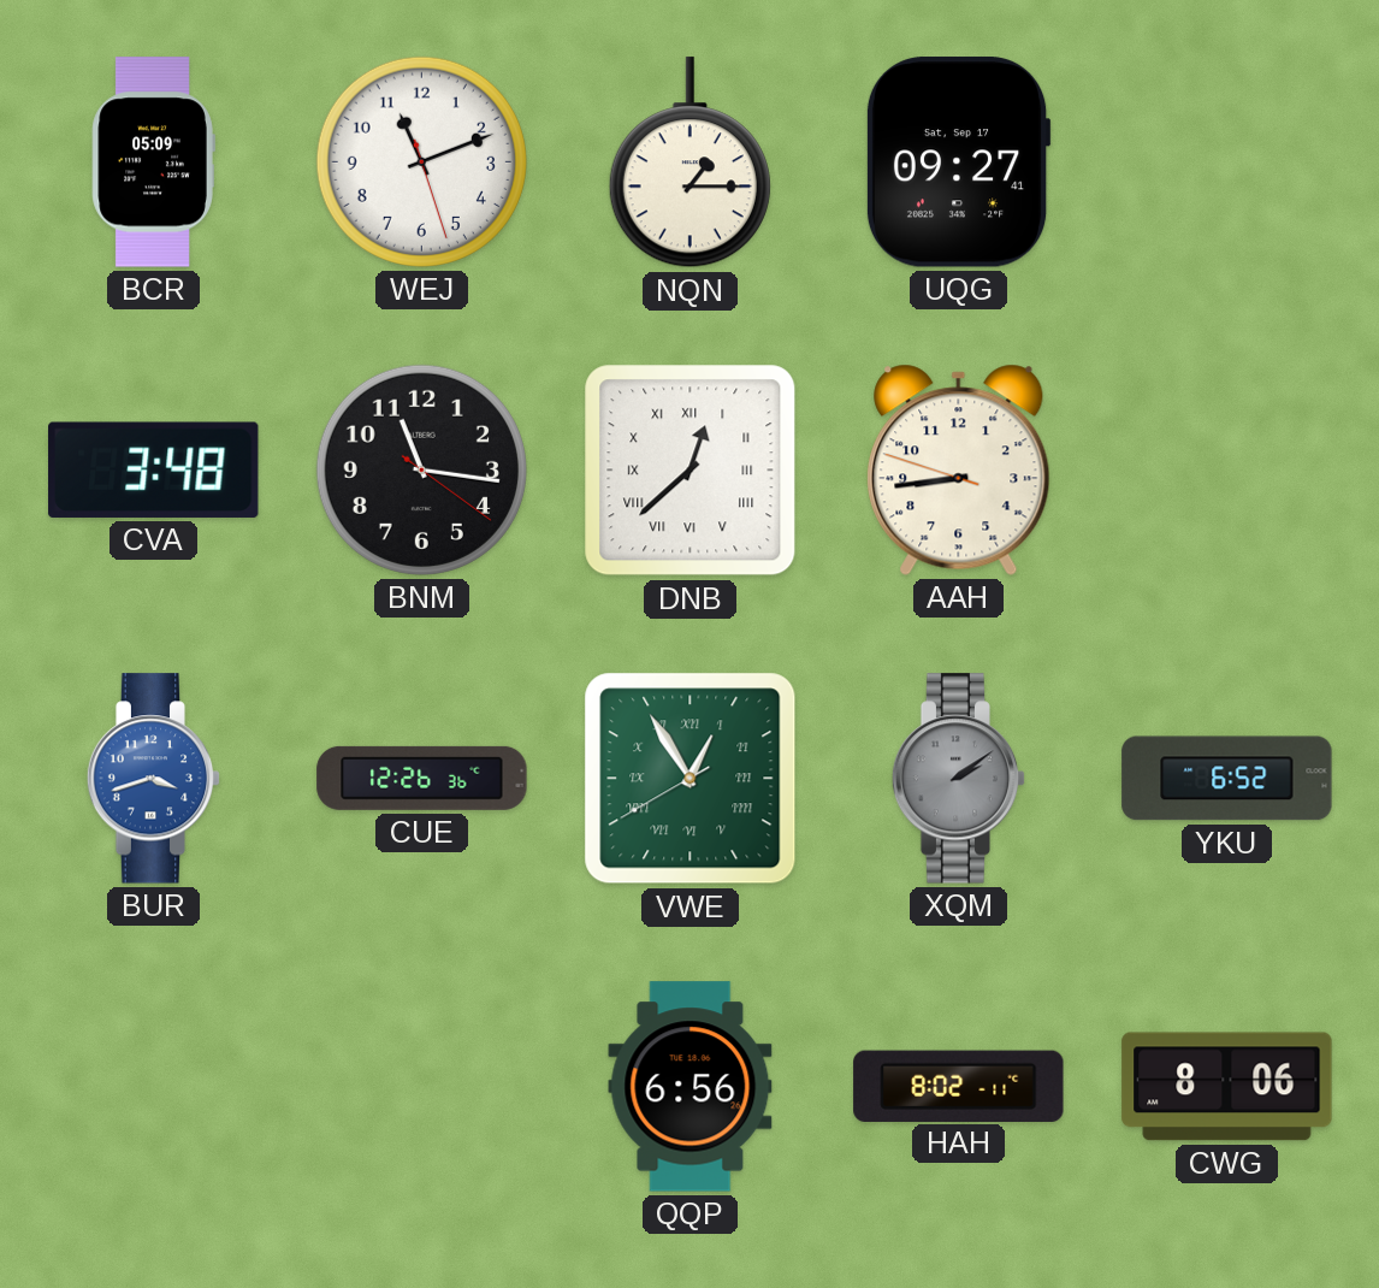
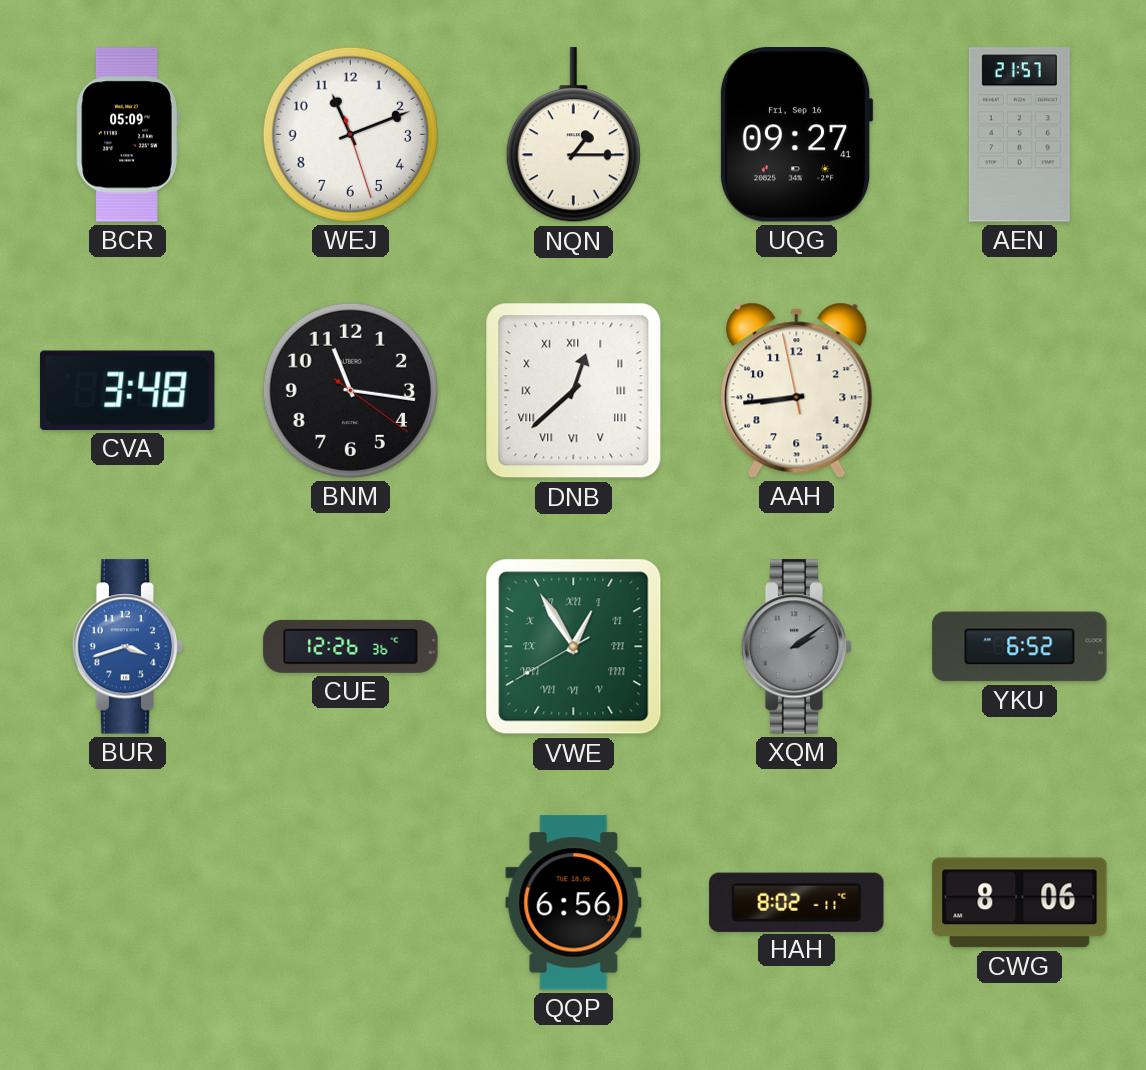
UQG date: Sat, Sep 17 -> Fri, Sep 16
AEN: none -> 21:57
AAH: 8:43:48 -> 8:43:58
